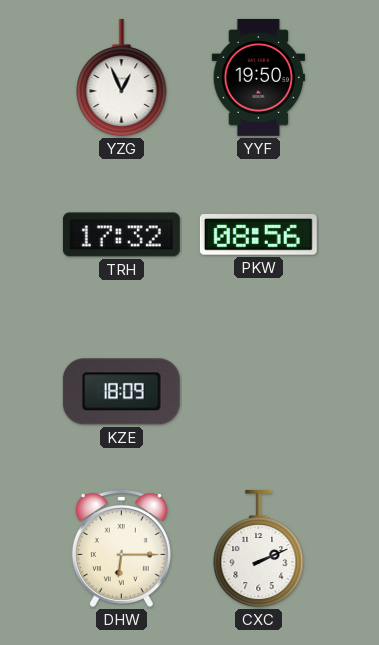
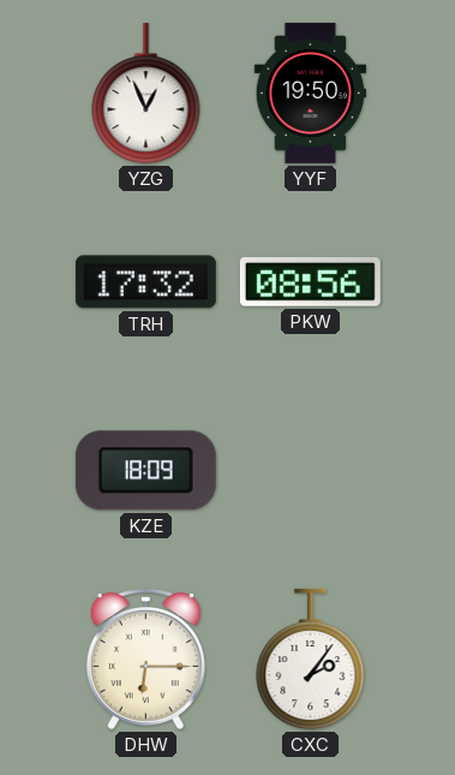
CXC: 2:11 -> 2:06
